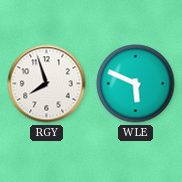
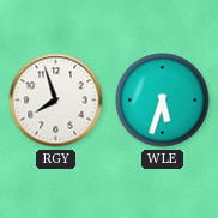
WLE: 5:49 -> 5:33
